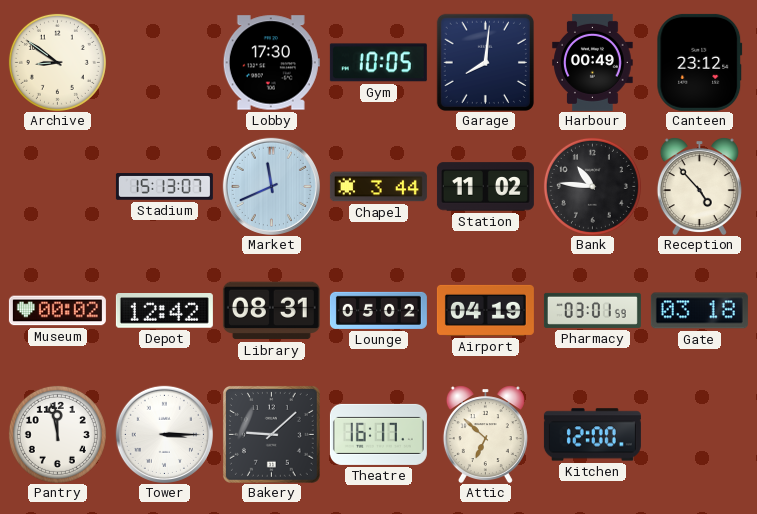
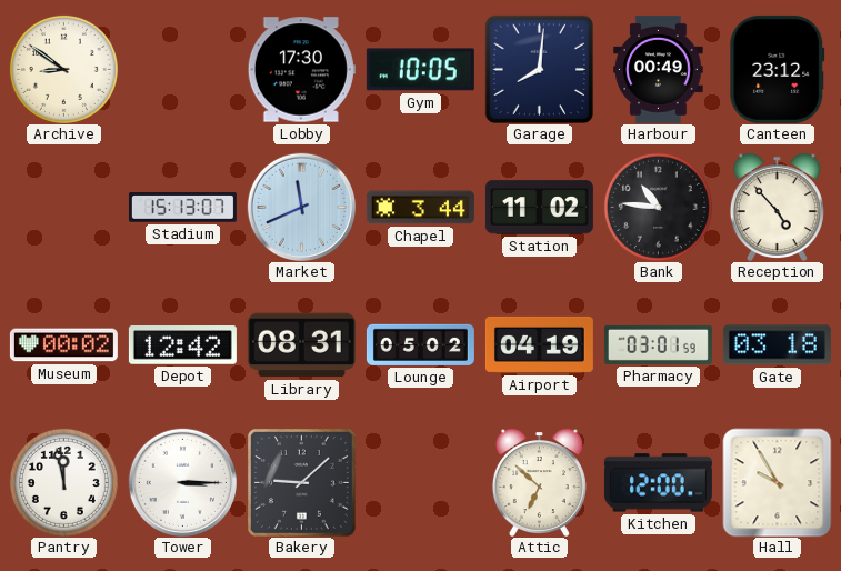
Theatre: 16:17 -> none
Hall: none -> 9:55
